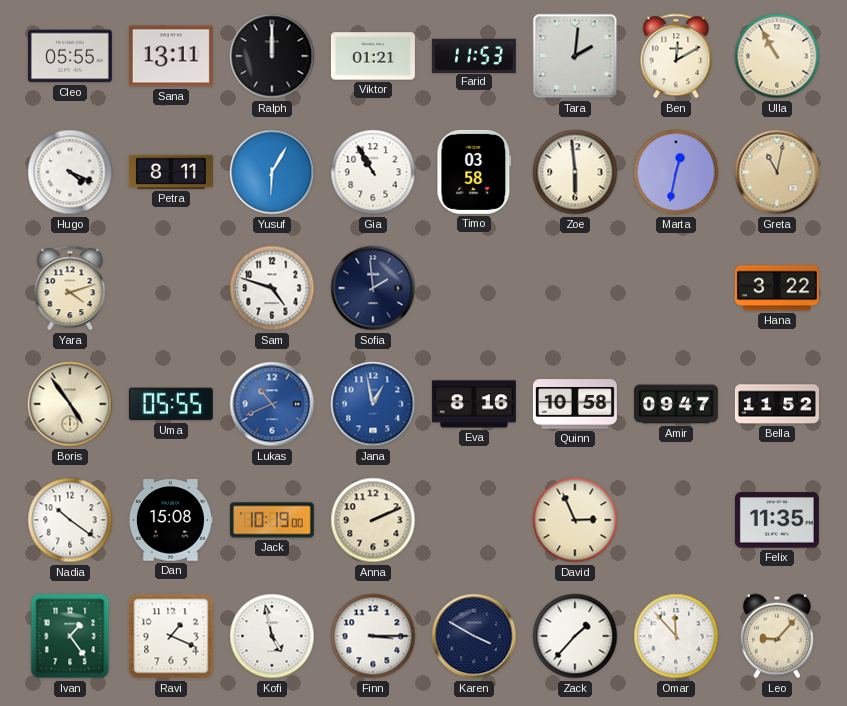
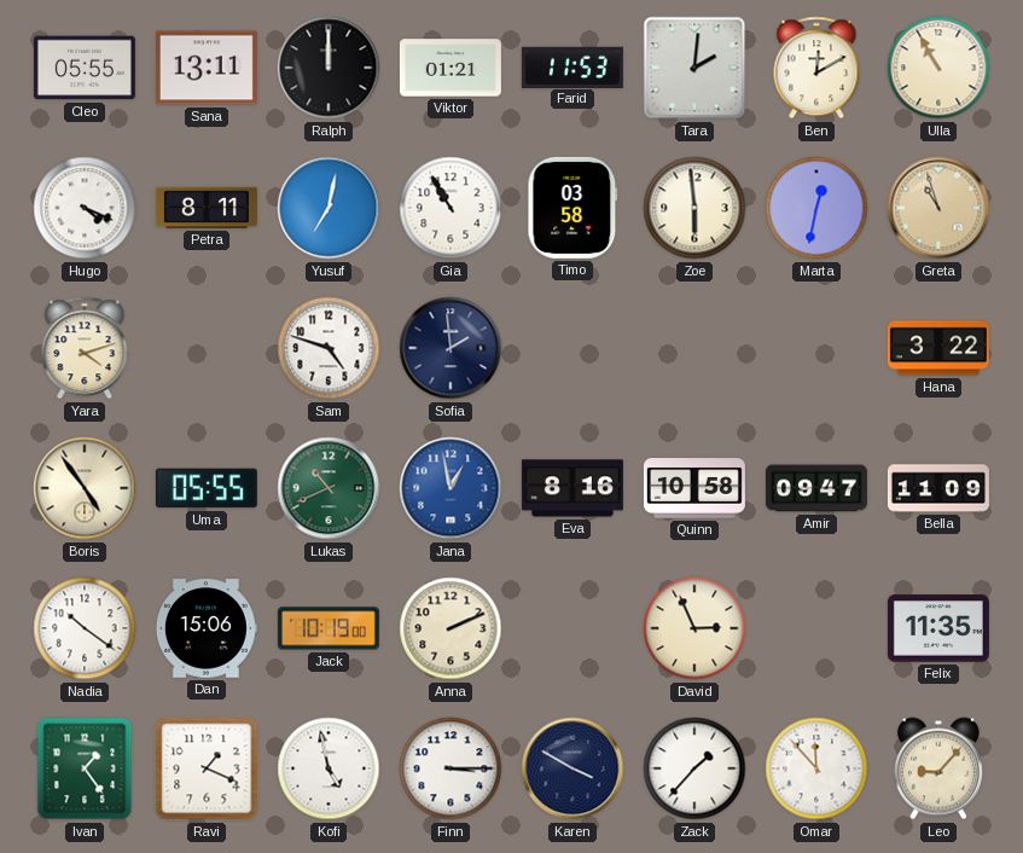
Yusuf: 6:05 -> 7:02
Greta: 11:02 -> 10:57
Lukas dial: blue -> green
Bella: 11:52 -> 11:09
Dan: 15:08 -> 15:06
